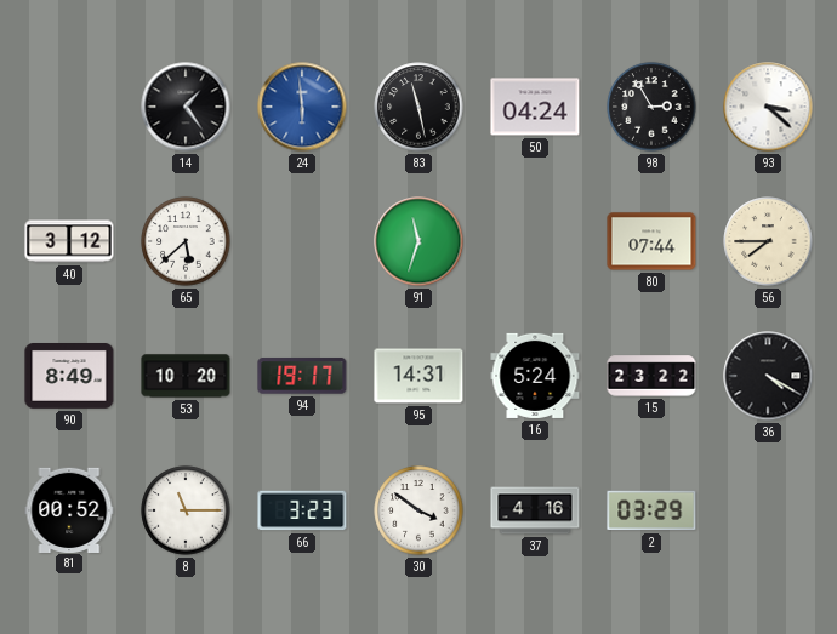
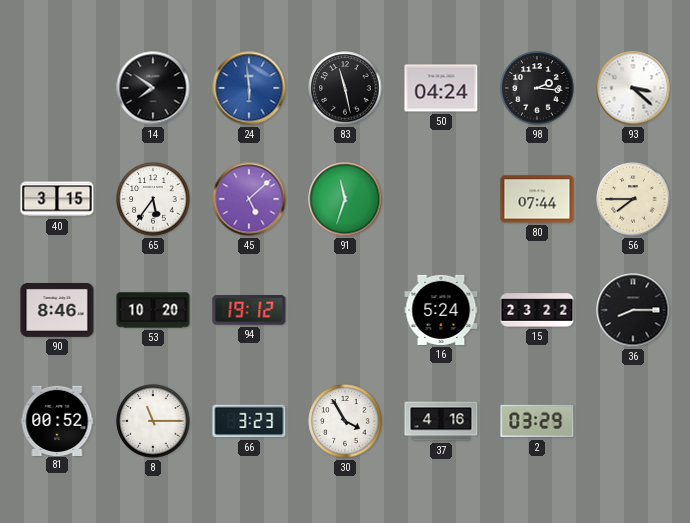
14: 1:24 -> 7:51
98: 2:55 -> 2:16
40: 3:12 -> 3:15
65: 5:38 -> 5:36
45: none -> 5:08
90: 8:49 -> 8:46
94: 19:17 -> 19:12
95: 14:31 -> none
36: 4:20 -> 8:15
30: 3:51 -> 3:55
